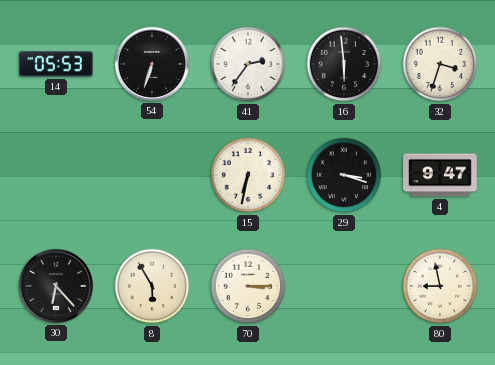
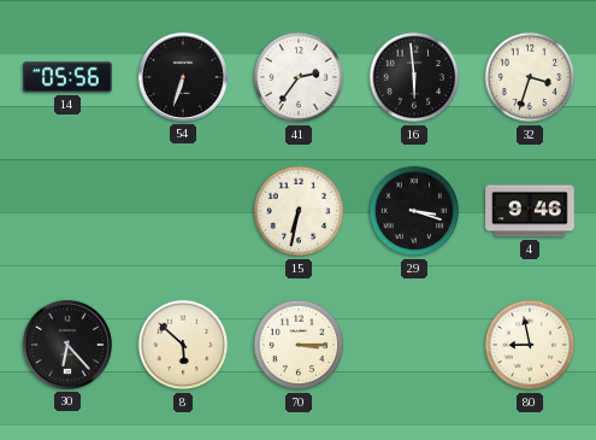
14: 05:53 -> 05:56
4: 9:47 -> 9:46
8: 5:55 -> 5:52
